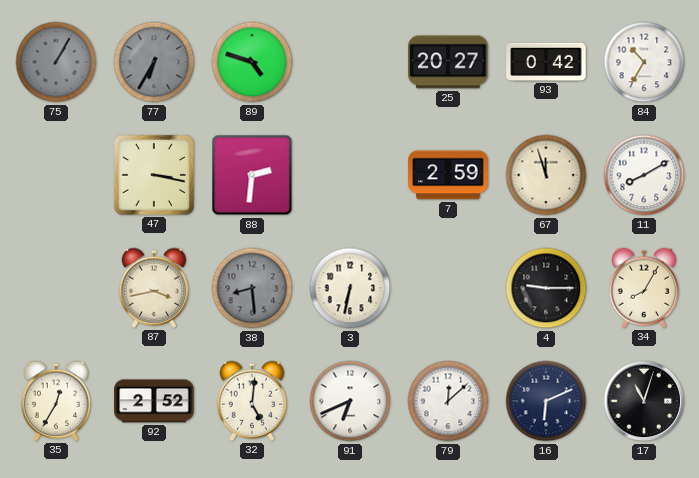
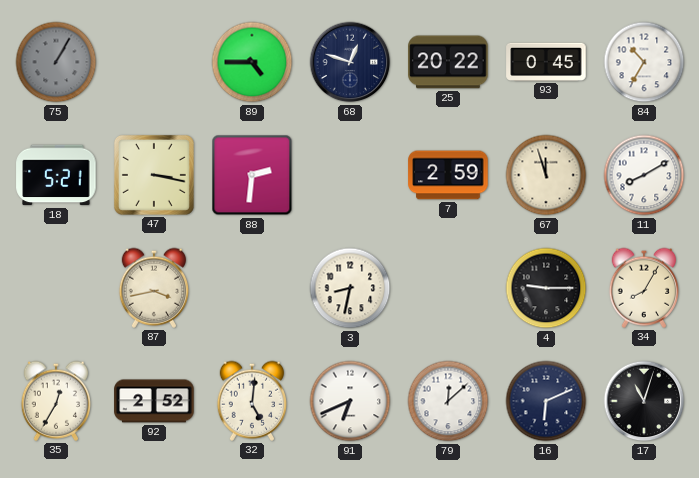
77: 6:35 -> none
89: 4:48 -> 4:45
68: none -> 12:48
25: 20:27 -> 20:22
93: 0:42 -> 0:45
18: none -> 5:21
38: 8:29 -> none
3: 6:32 -> 8:32
